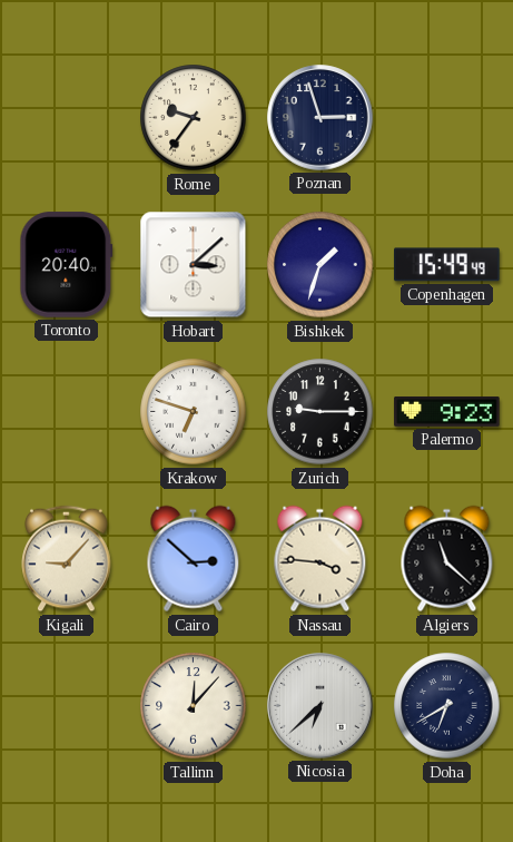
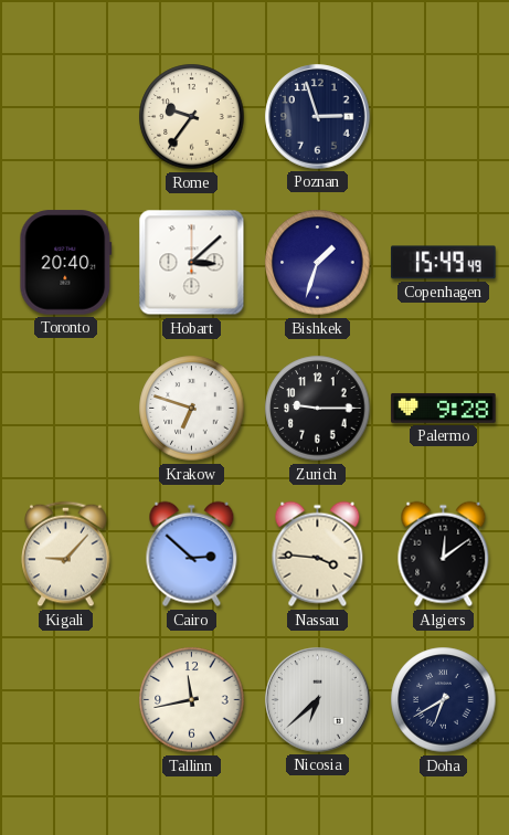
Palermo: 9:23 -> 9:28
Algiers: 11:22 -> 12:09
Tallinn: 12:07 -> 11:43
